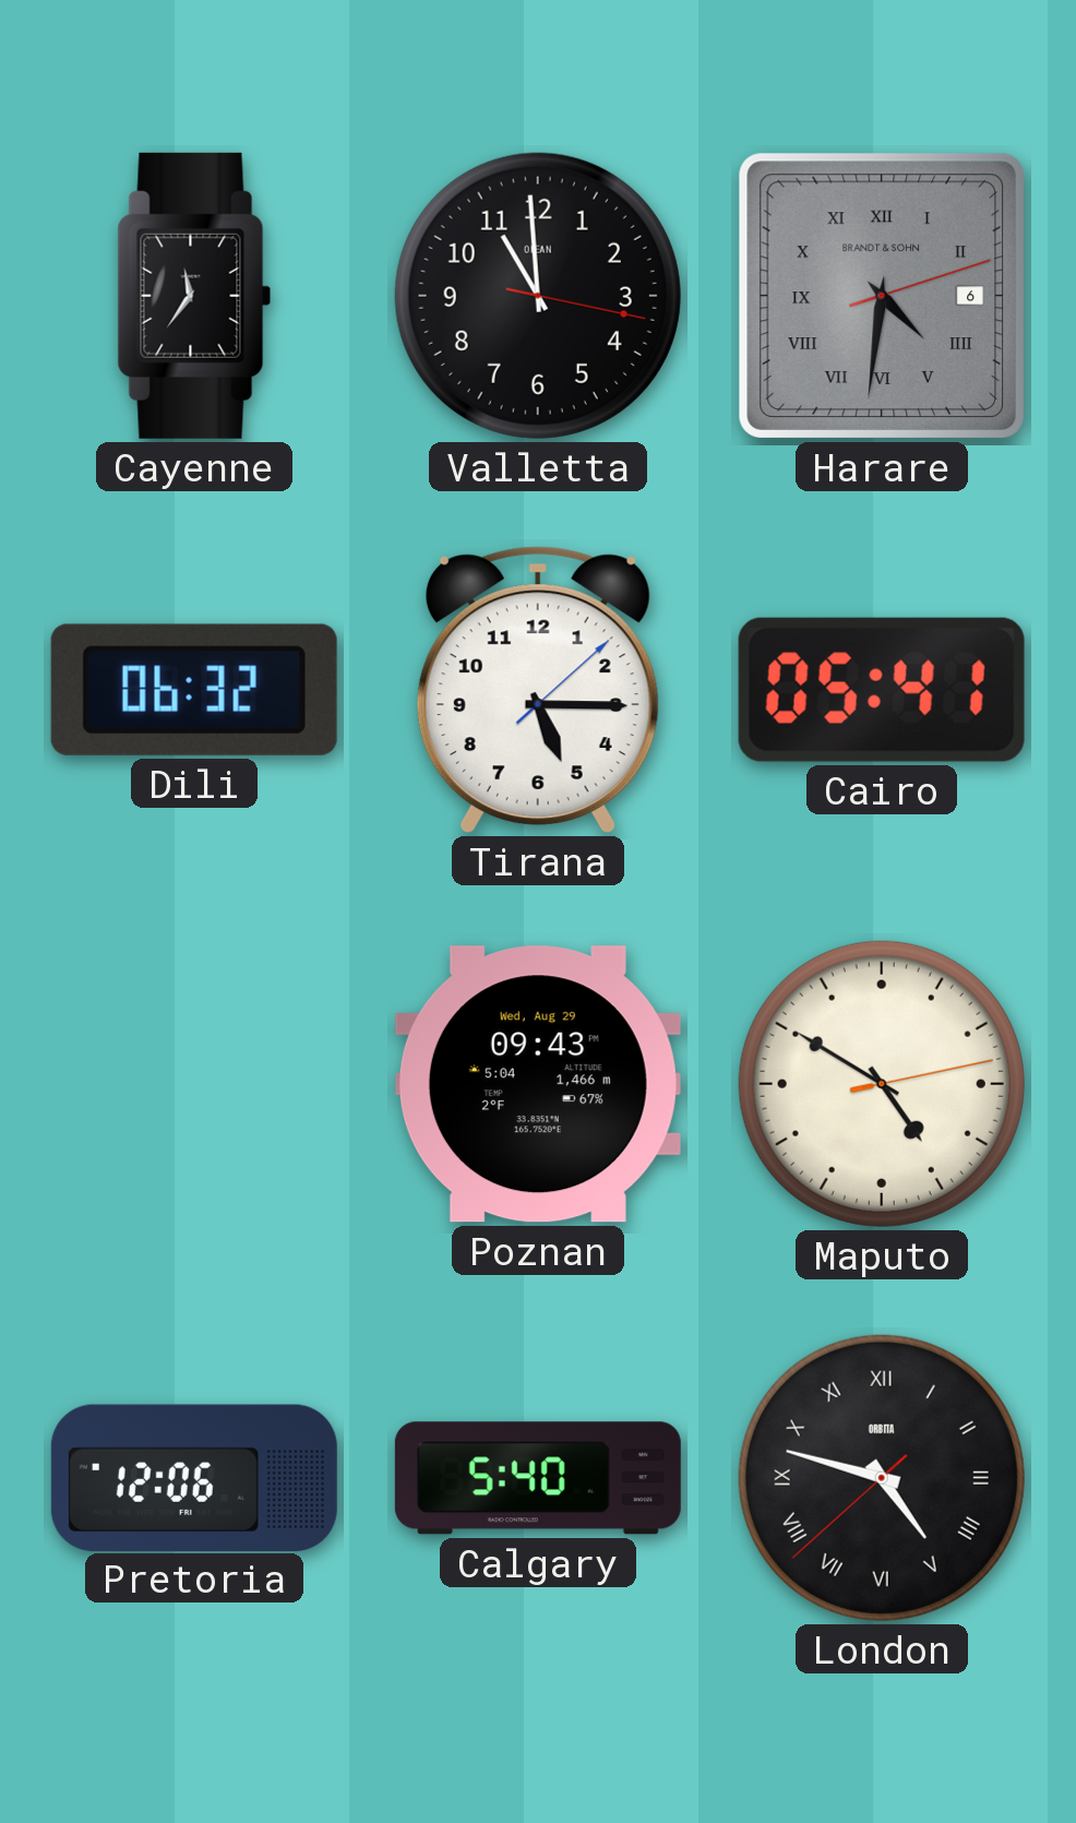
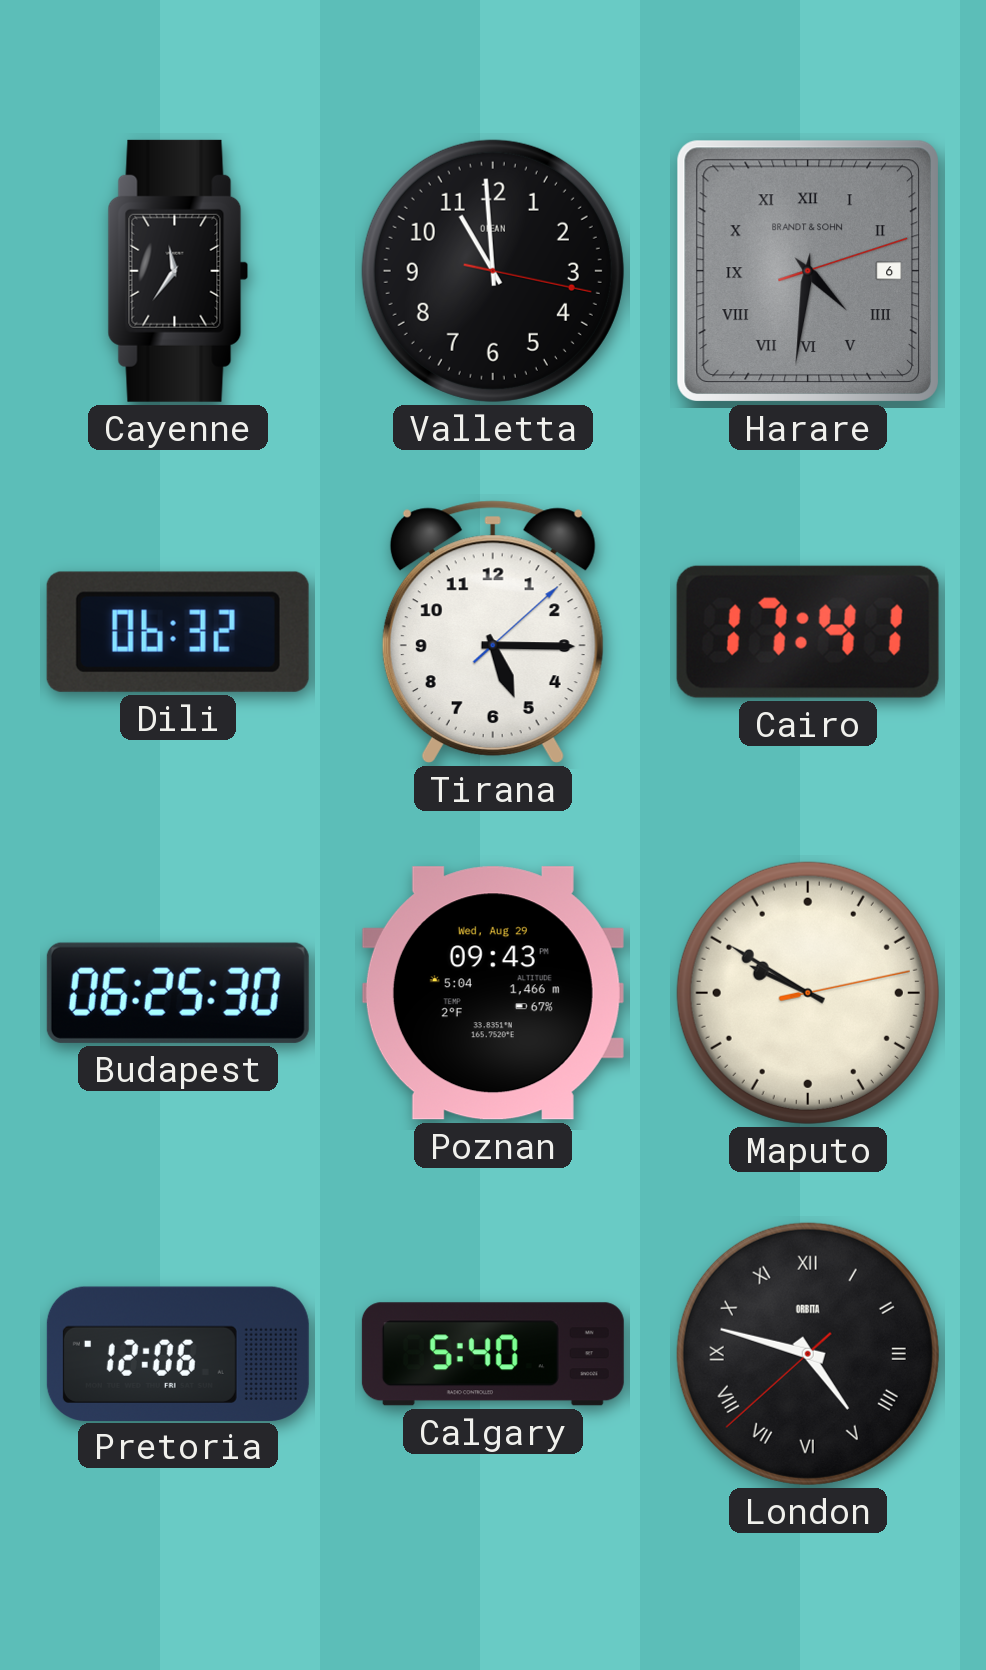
Cairo: 05:41 -> 17:41
Budapest: none -> 06:25
Maputo: 4:50 -> 9:50
